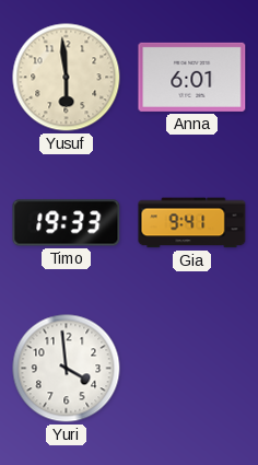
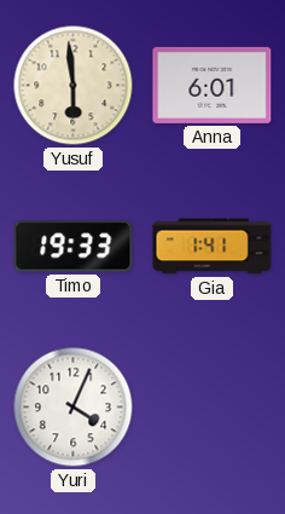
Gia: 9:41 -> 1:41
Yuri: 3:59 -> 4:04
